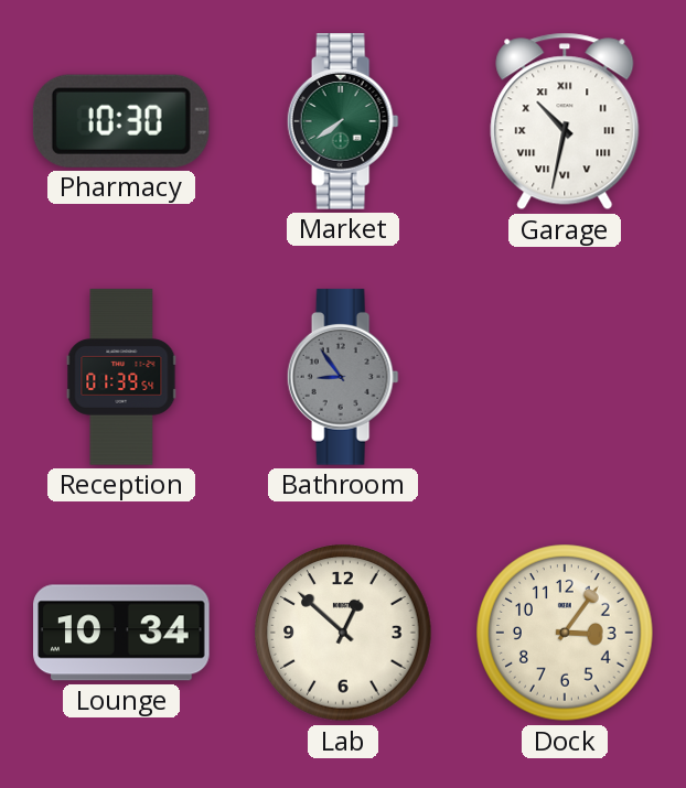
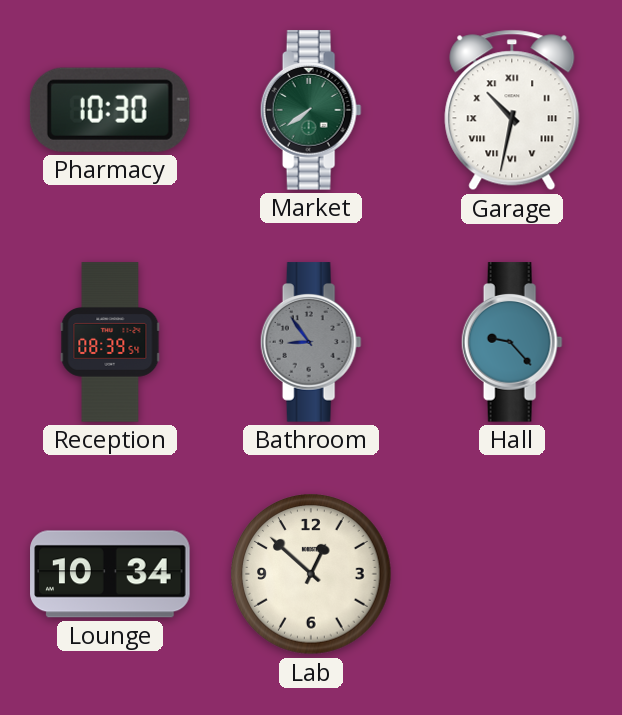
Reception: 01:39 -> 08:39
Hall: none -> 9:23
Dock: 3:06 -> none
